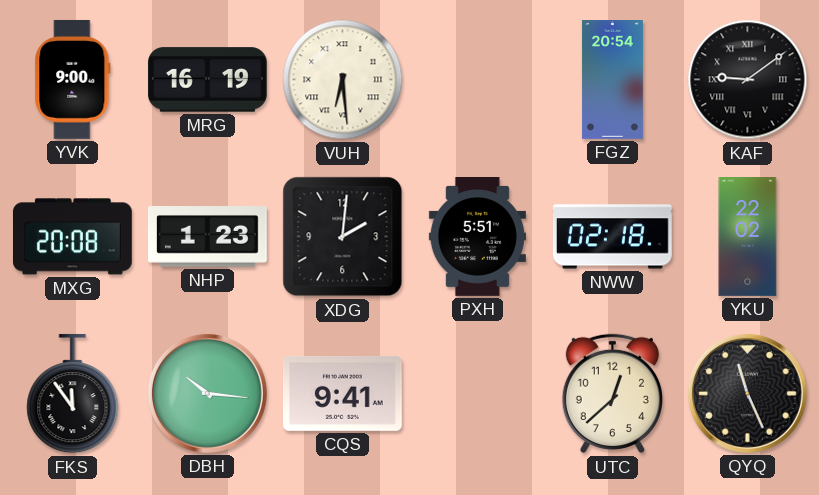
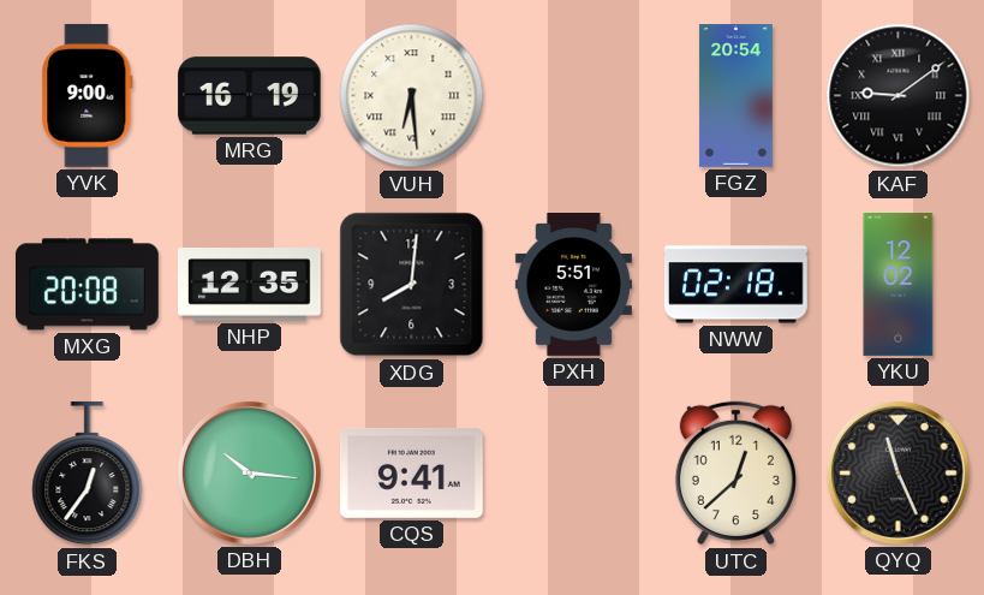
NHP: 1:23 -> 12:35
XDG: 2:01 -> 8:01
YKU: 22:02 -> 12:02
FKS: 11:54 -> 12:36
